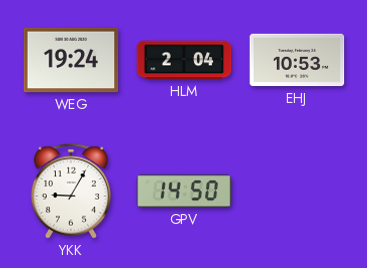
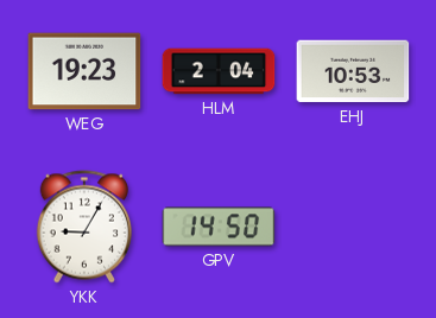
WEG: 19:24 -> 19:23
